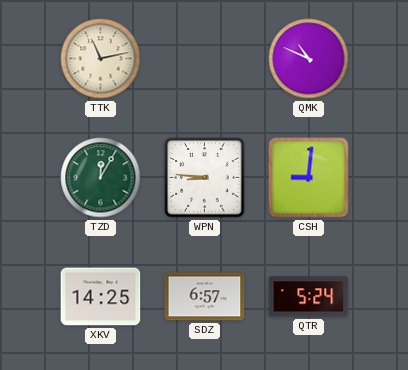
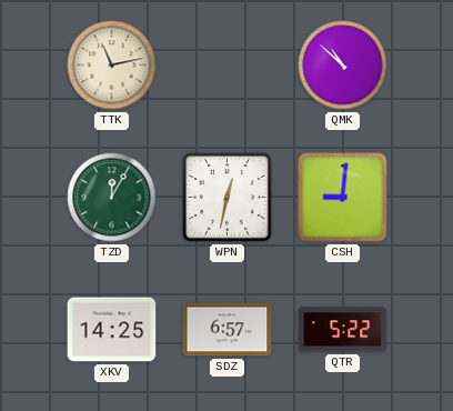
QMK: 10:49 -> 10:52
WPN: 8:46 -> 12:32
QTR: 5:24 -> 5:22
